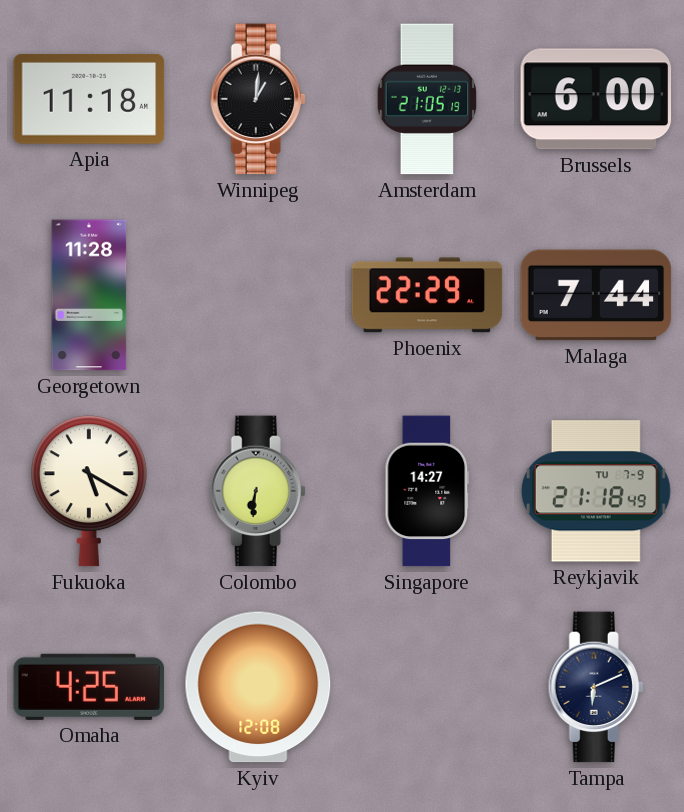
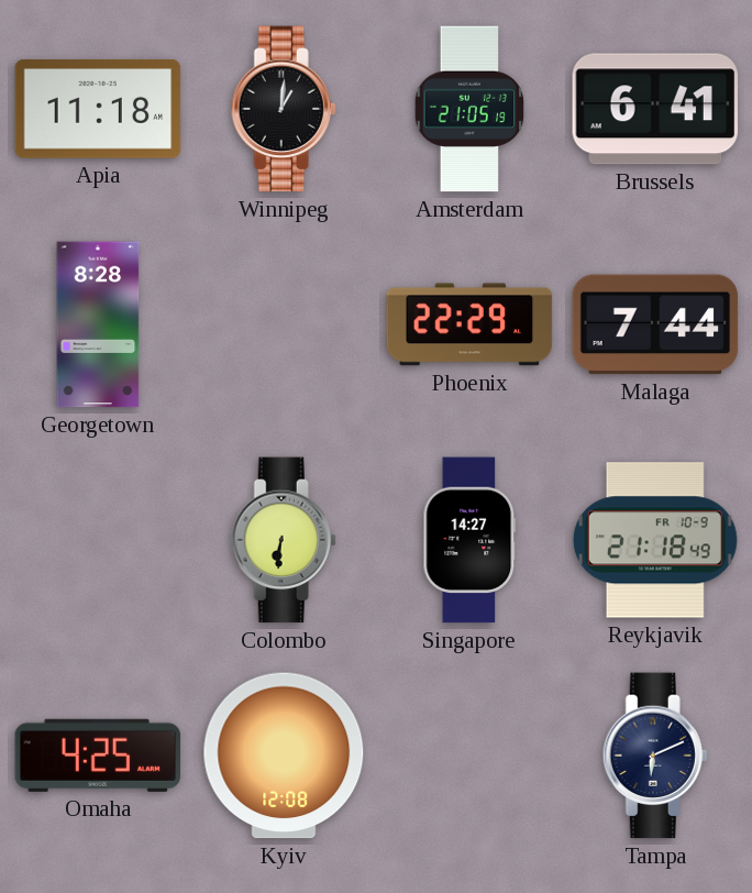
Brussels: 6:00 -> 6:41
Georgetown: 11:28 -> 8:28
Fukuoka: 5:20 -> none
Reykjavik date: TU 7-9 -> FR 10-9
